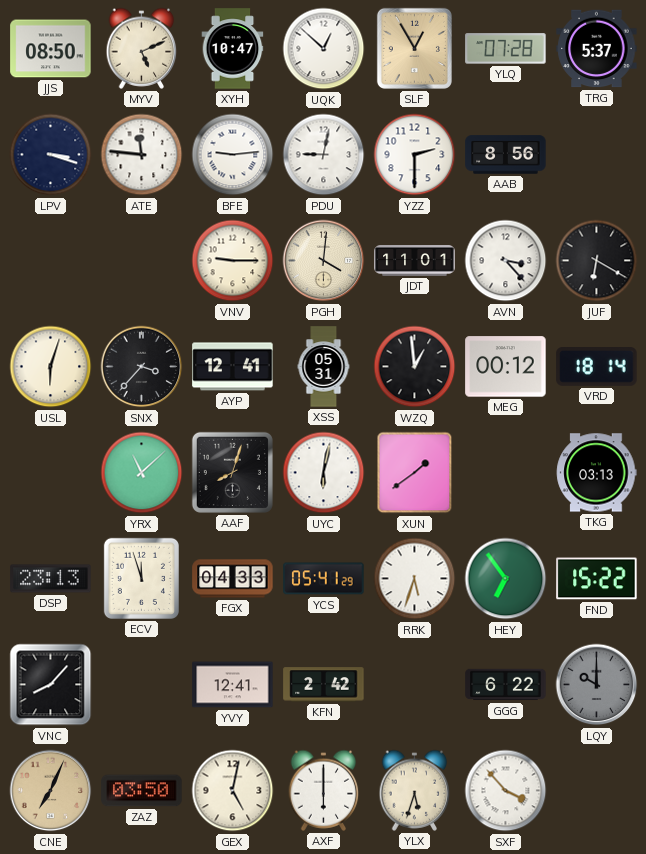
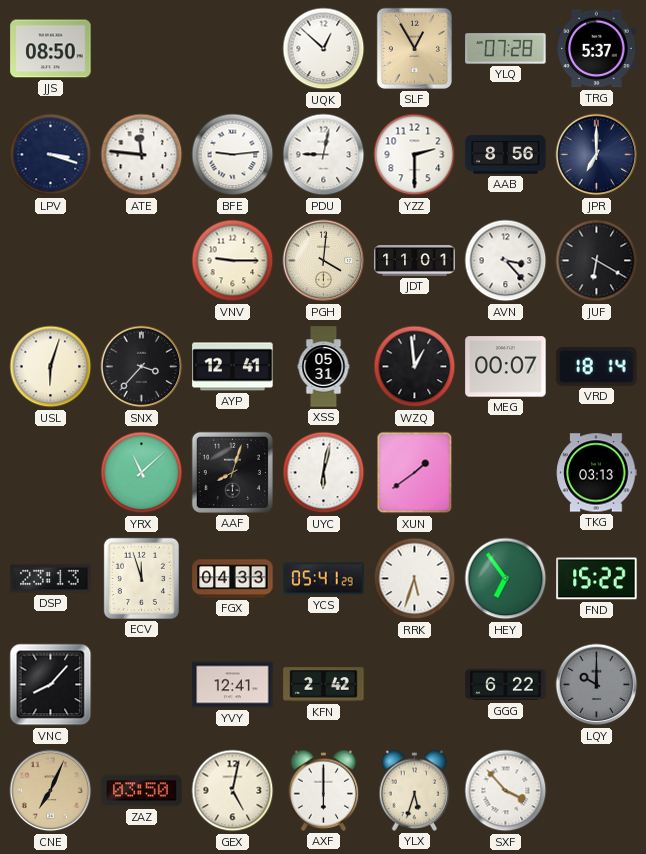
MYV: 5:11 -> none
XYH: 10:47 -> none
JPR: none -> 7:00
MEG: 00:12 -> 00:07
